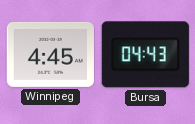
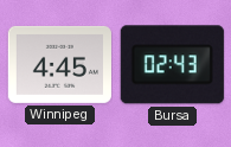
Bursa: 04:43 -> 02:43
